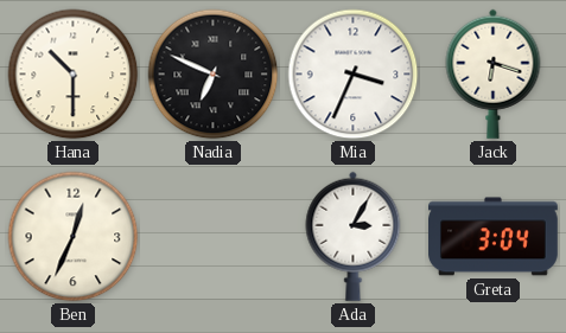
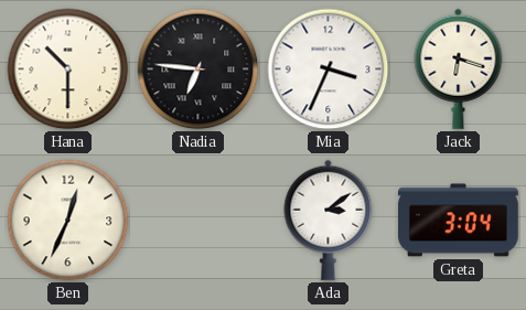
Nadia: 6:49 -> 6:46
Ada: 3:05 -> 3:09
